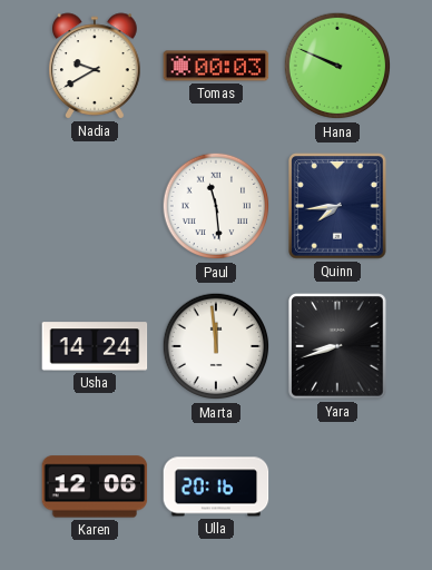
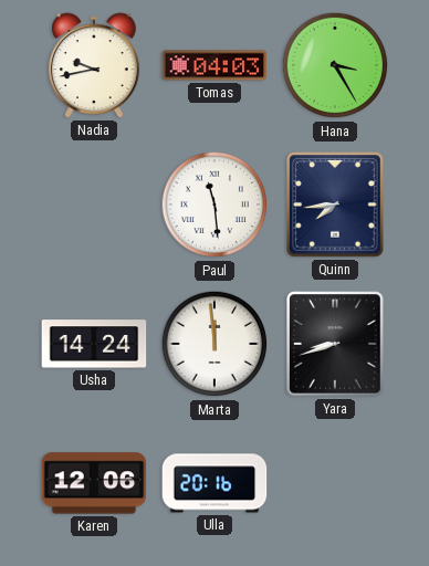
Nadia: 9:40 -> 9:43
Tomas: 00:03 -> 04:03
Hana: 9:49 -> 3:25
